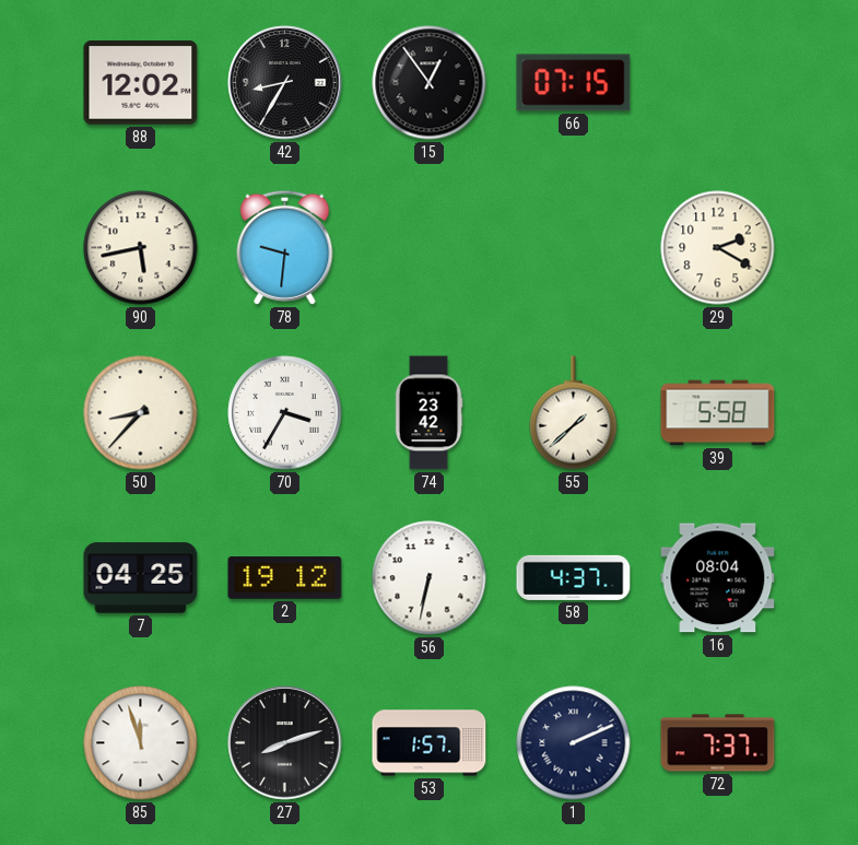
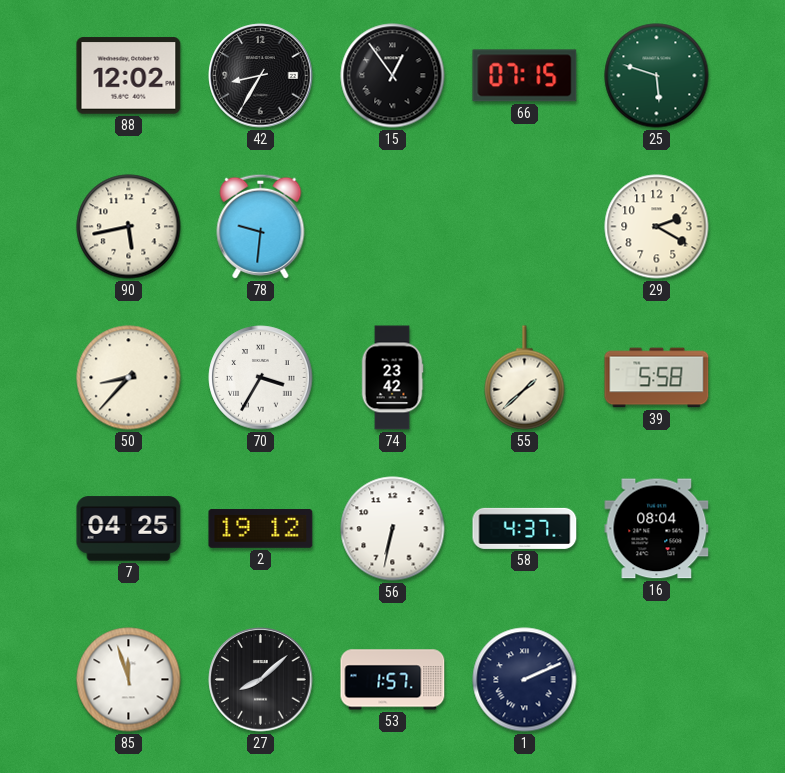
25: none -> 5:48
27: 8:12 -> 8:08
72: 7:37 -> none
